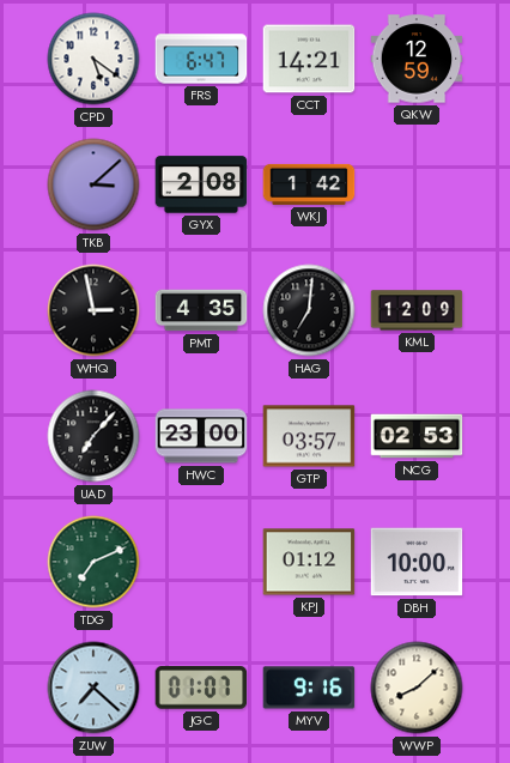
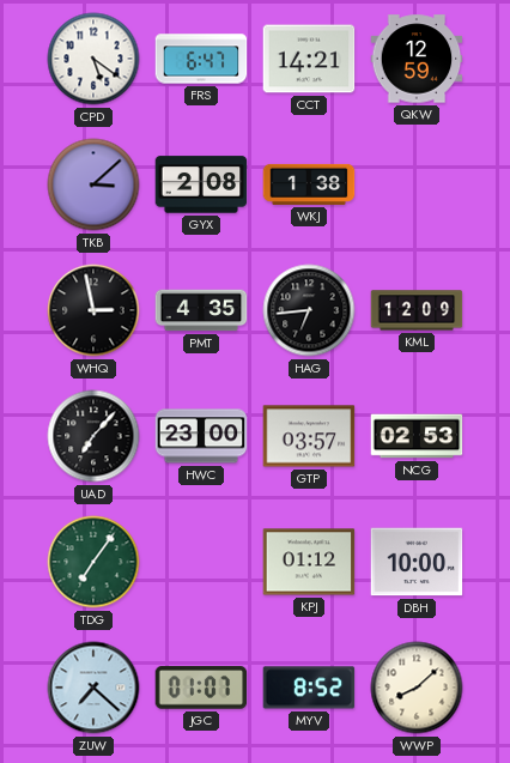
WKJ: 1:42 -> 1:38
HAG: 7:01 -> 6:44
TDG: 7:11 -> 7:06
MYV: 9:16 -> 8:52
